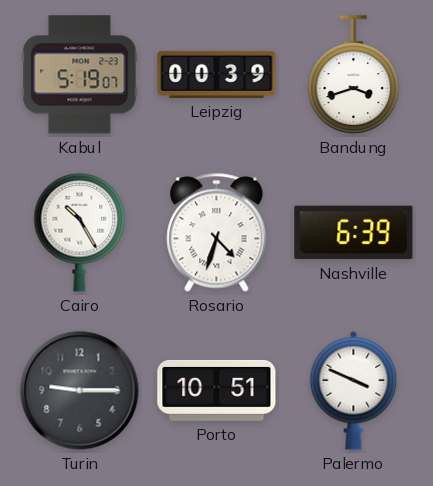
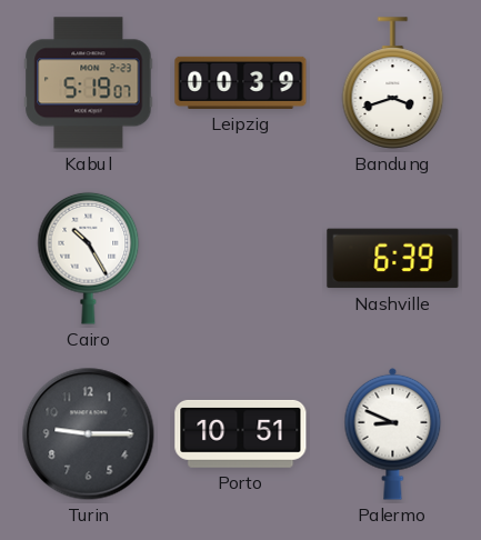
Rosario: 4:33 -> none
Palermo: 3:49 -> 8:49
